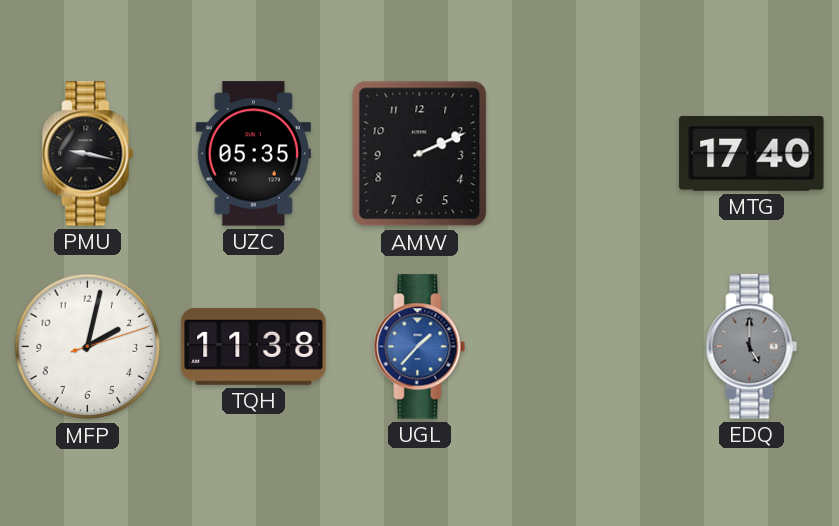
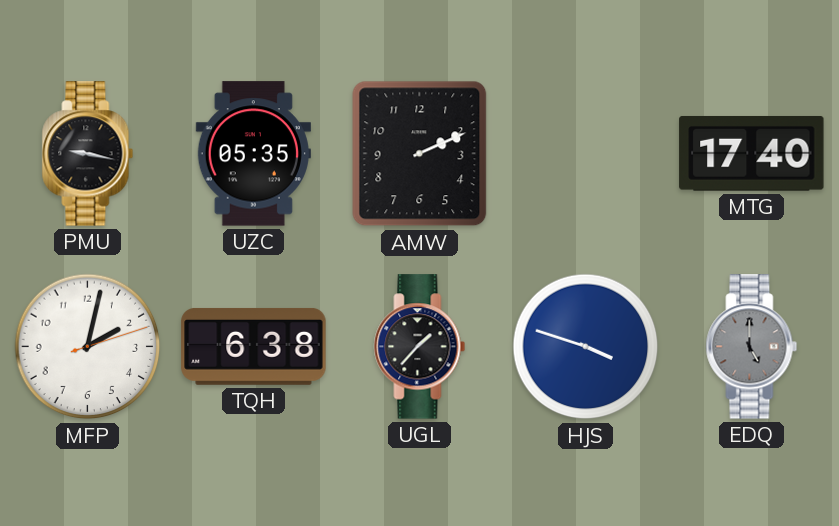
TQH: 11:38 -> 6:38
UGL dial: blue -> black
HJS: none -> 3:48
